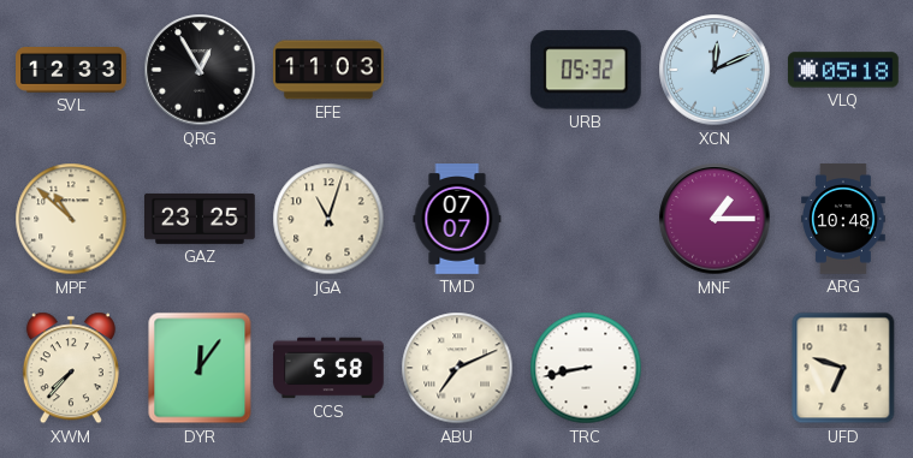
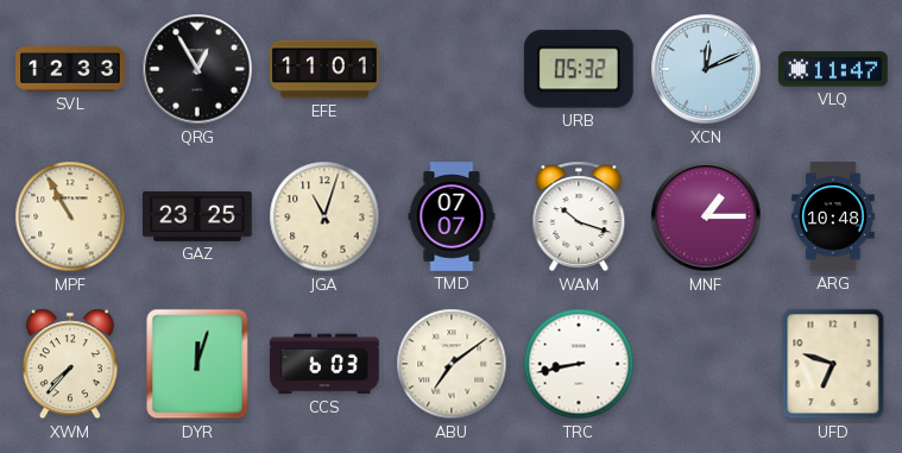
EFE: 11:03 -> 11:01
VLQ: 05:18 -> 11:47
MPF: 10:52 -> 10:55
WAM: none -> 10:18
DYR: 12:06 -> 12:03
CCS: 5:58 -> 6:03
ABU: 7:11 -> 7:09
